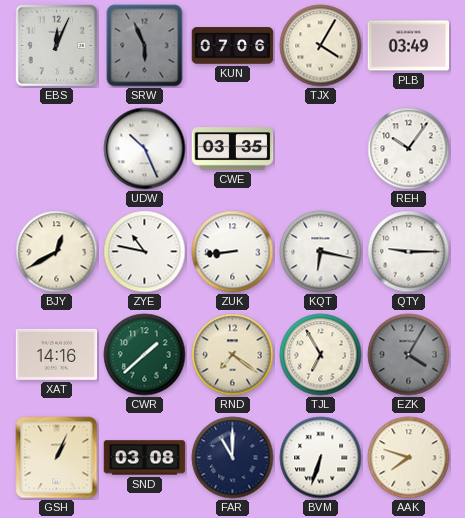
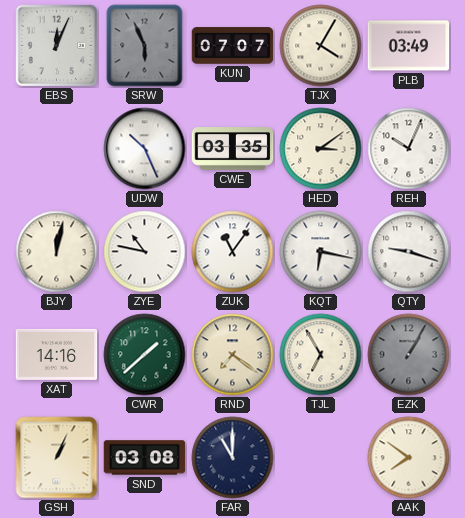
KUN: 07:06 -> 07:07
HED: none -> 3:09
REH: 10:06 -> 10:04
BJY: 12:40 -> 12:02
ZUK: 8:44 -> 11:06
QTY: 9:15 -> 9:18
EZK: 4:05 -> 1:05
BVM: 6:33 -> none
AAK: 7:48 -> 7:51
